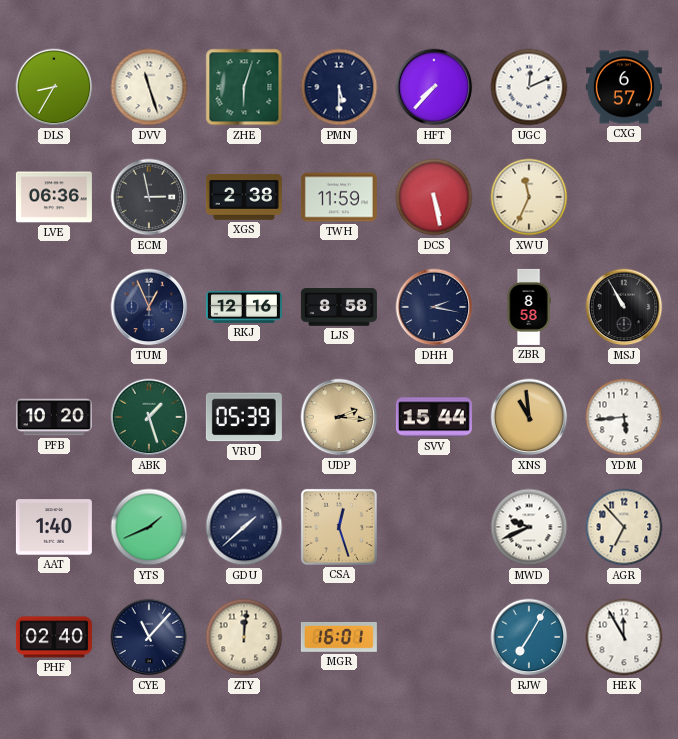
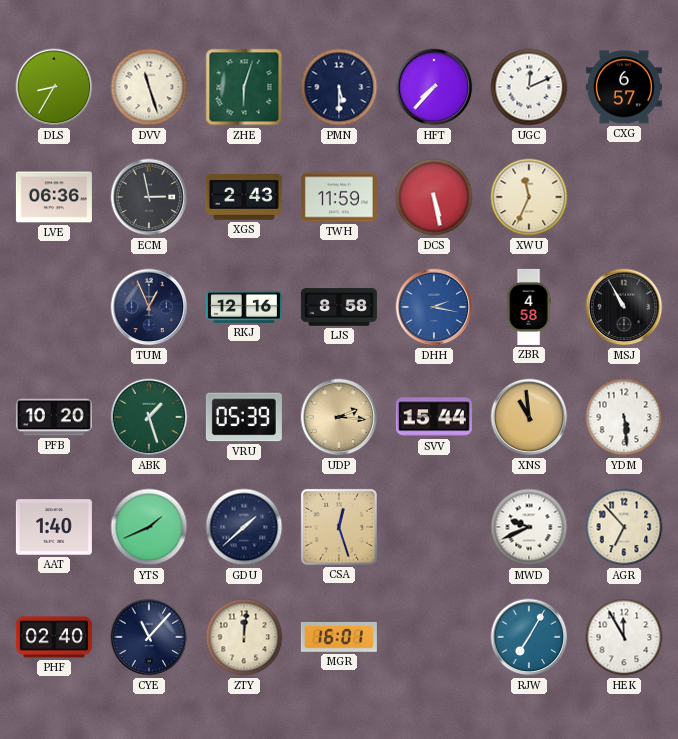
XGS: 2:38 -> 2:43
DHH dial: navy -> blue
ZBR: 8:58 -> 4:58
YDM: 5:44 -> 5:29
